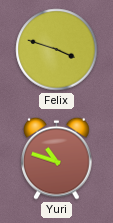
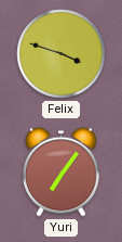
Yuri: 10:48 -> 7:06
